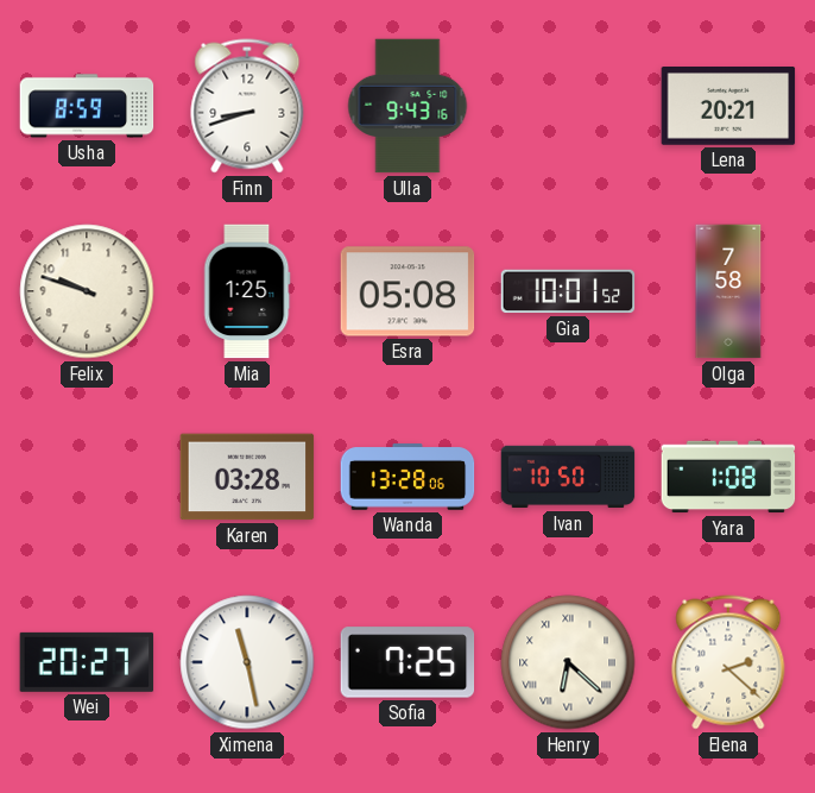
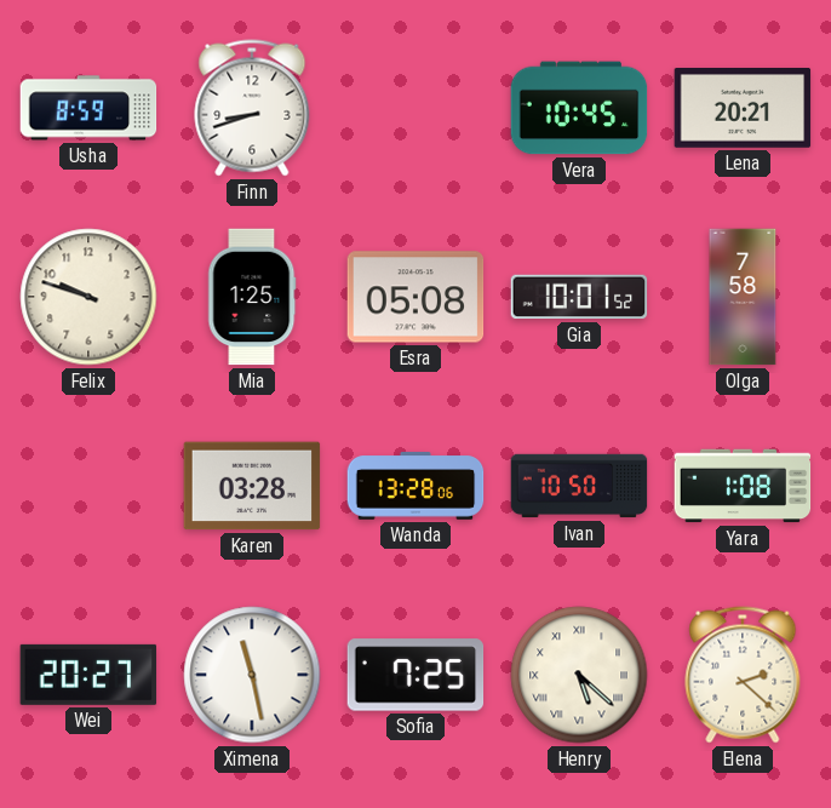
Ulla: 9:43 -> none
Vera: none -> 10:45
Henry: 6:22 -> 5:22
